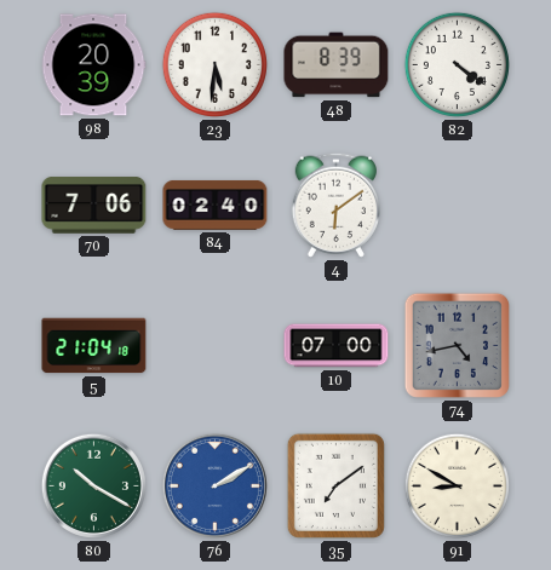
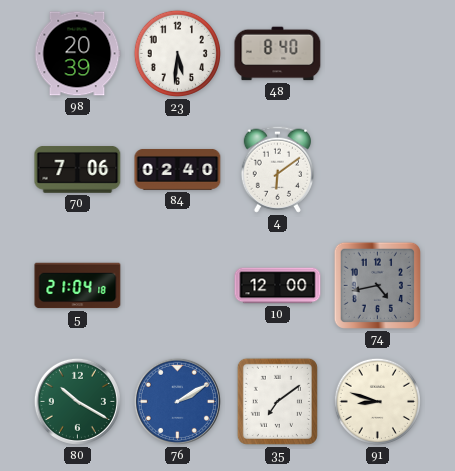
48: 8:39 -> 8:40
82: 4:21 -> none
10: 07:00 -> 12:00
91: 8:50 -> 8:48
